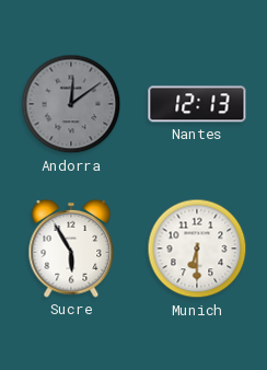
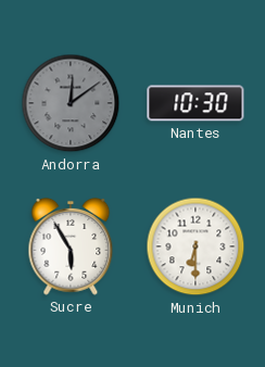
Nantes: 12:13 -> 10:30
